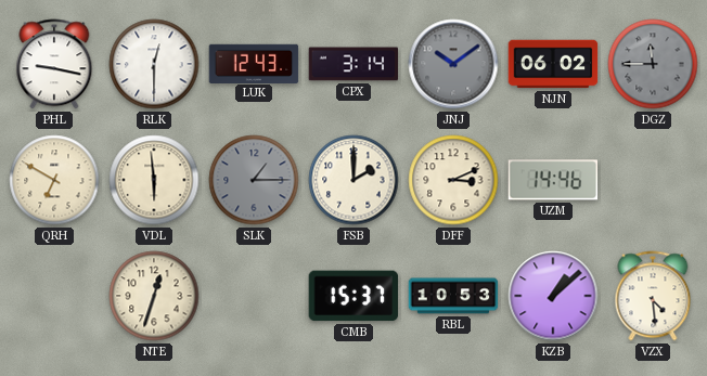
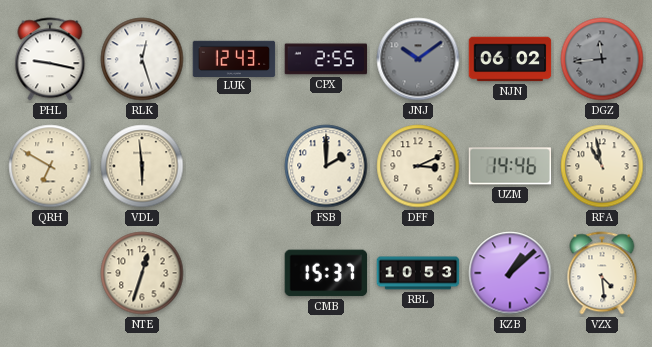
RLK: 12:30 -> 12:27
CPX: 3:14 -> 2:55
DGZ: 11:45 -> 11:44
SLK: 1:15 -> none
RFA: none -> 10:58
